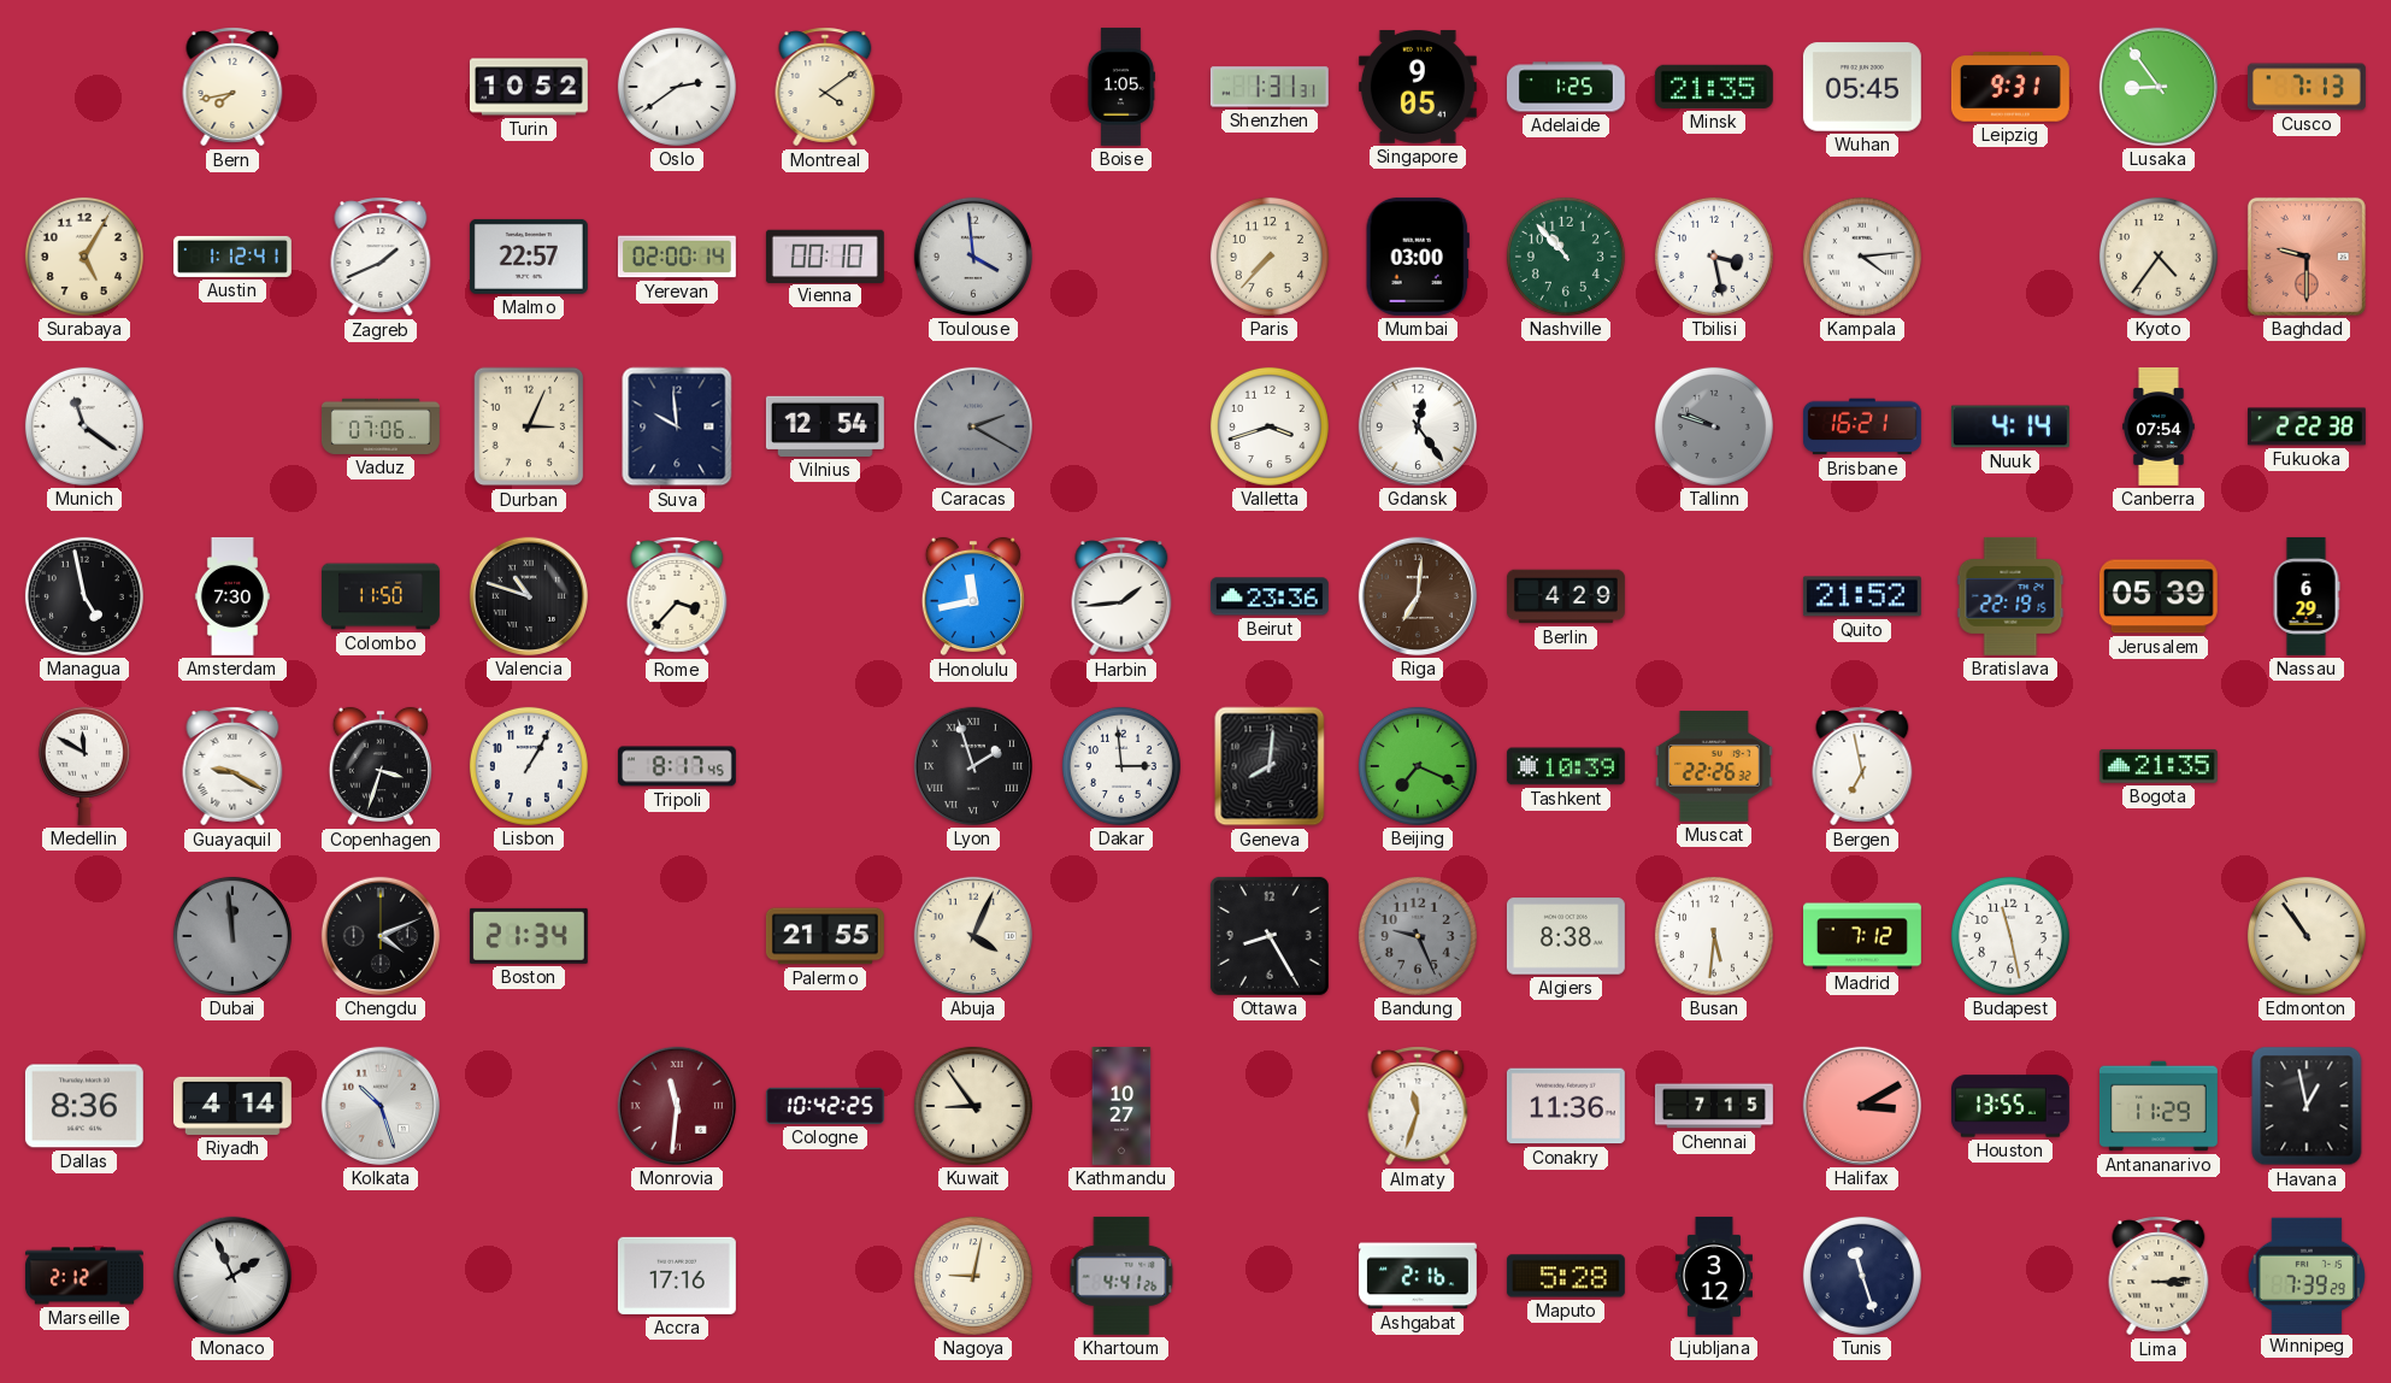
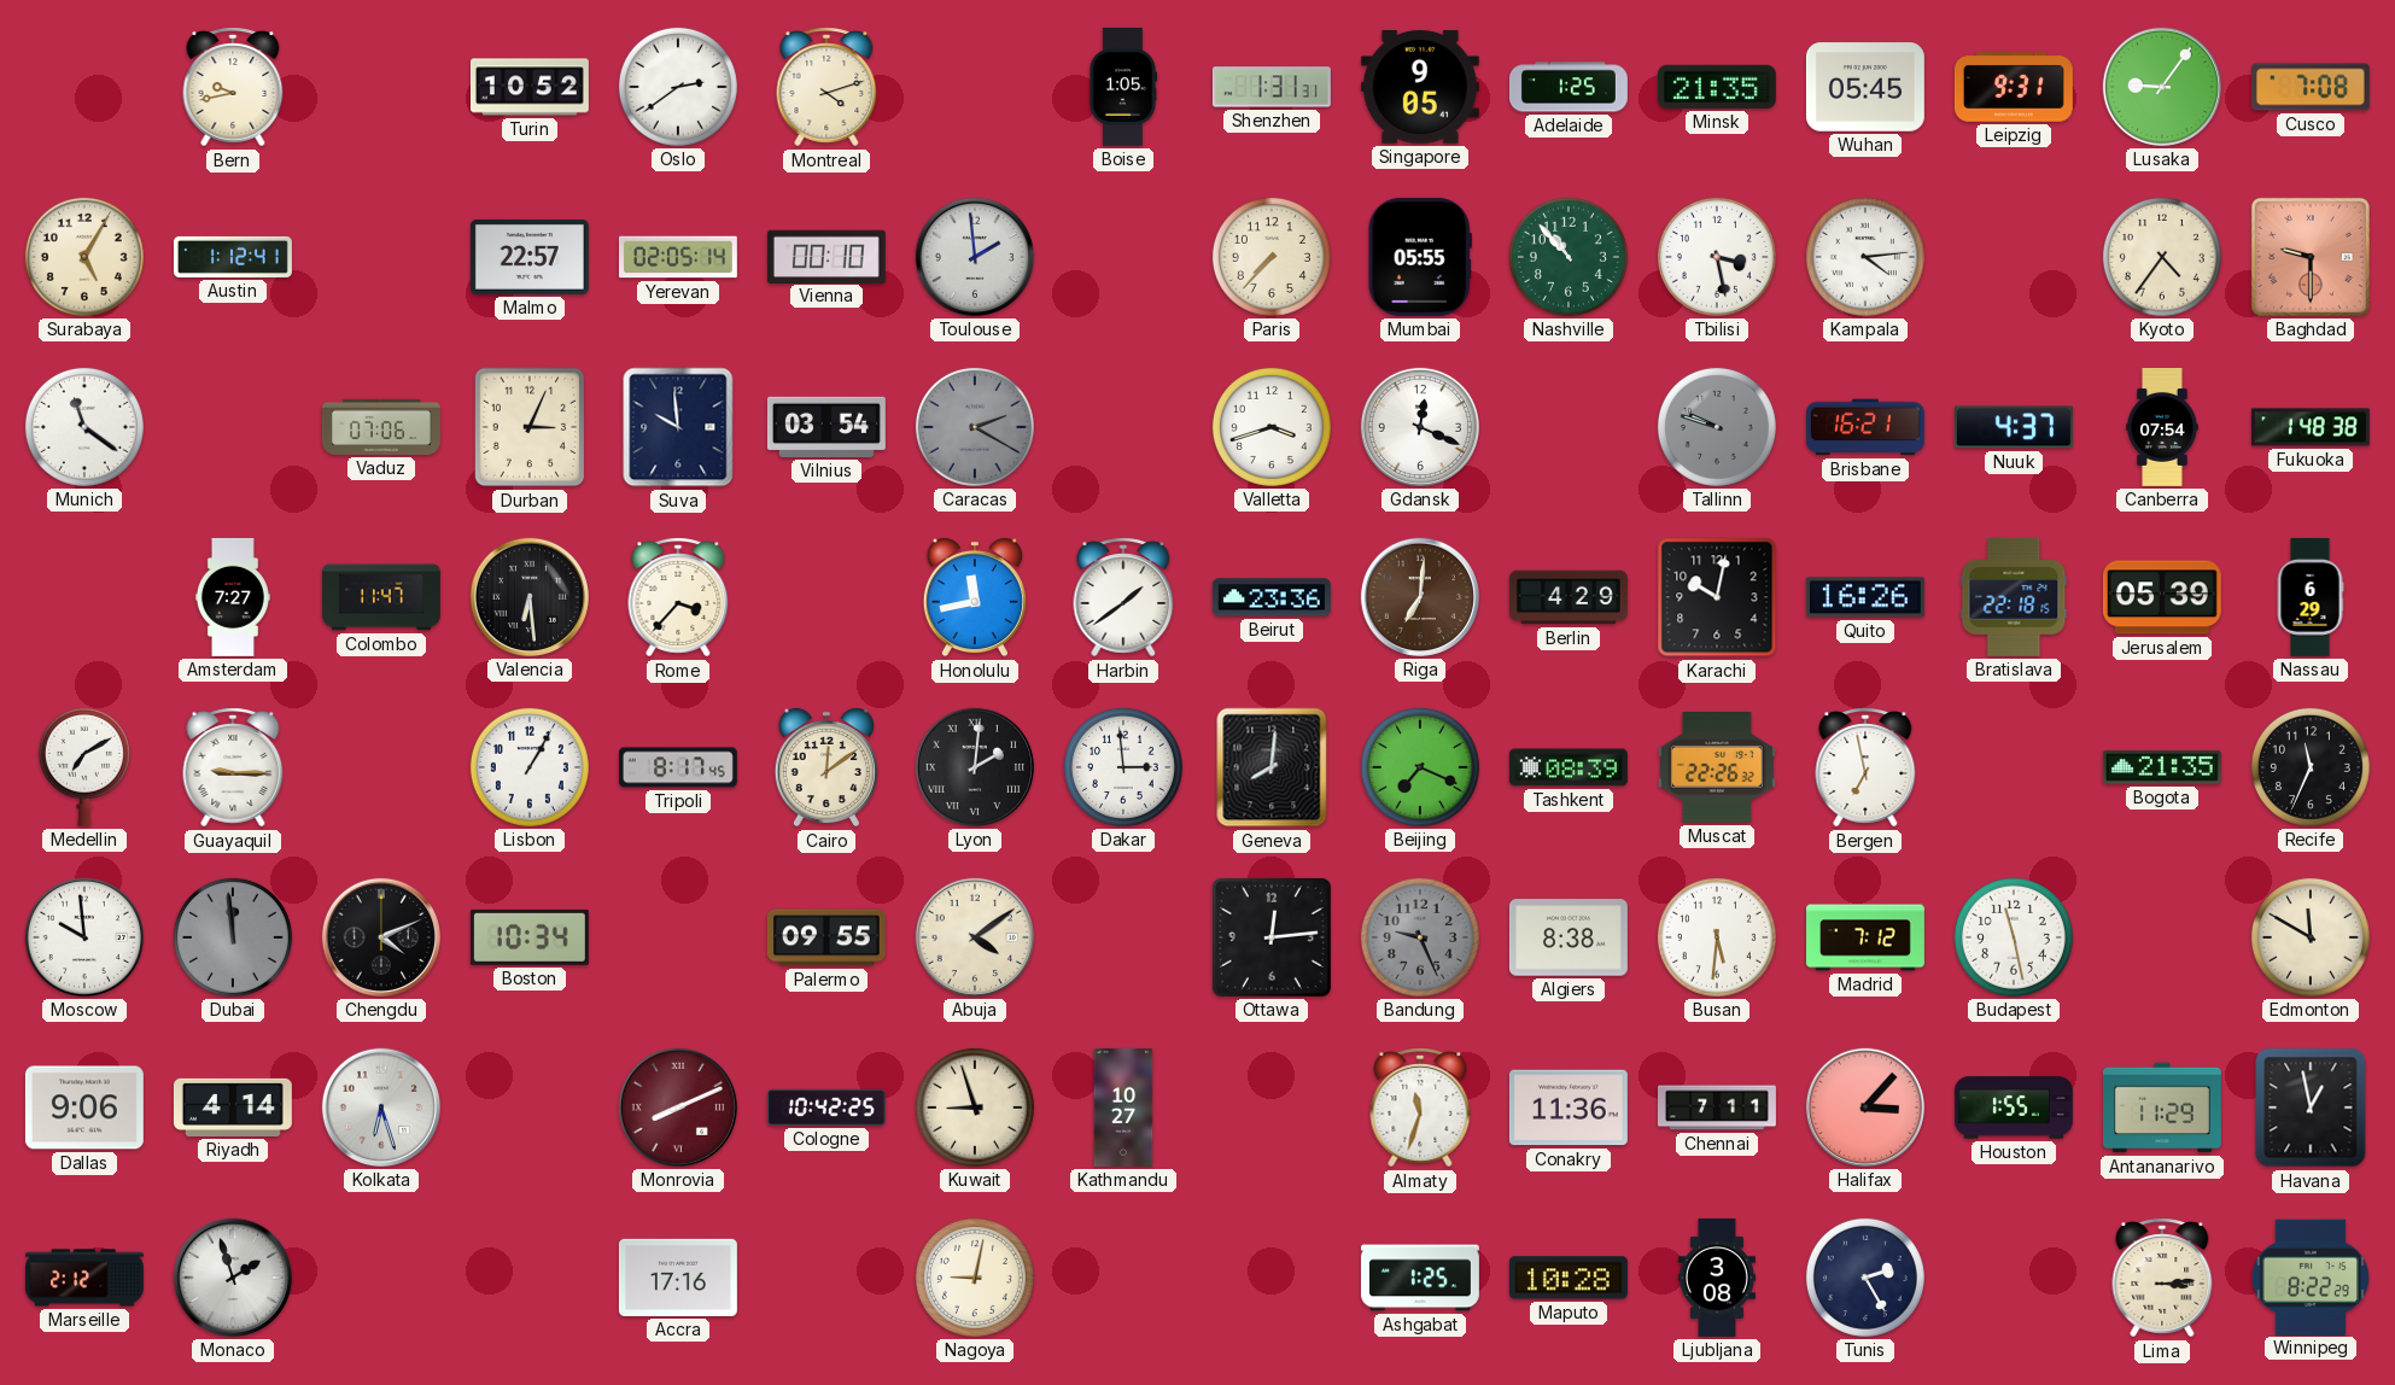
Bern: 7:43 -> 9:43
Montreal: 4:09 -> 4:12
Lusaka: 8:54 -> 9:06
Cusco: 7:13 -> 7:08
Zagreb: 1:41 -> none
Yerevan: 02:00 -> 02:05
Toulouse: 3:59 -> 1:59
Mumbai: 03:00 -> 05:55
Vilnius: 12:54 -> 03:54
Gdansk: 12:24 -> 12:19
Nuuk: 4:14 -> 4:37
Fukuoka: 2:22 -> 1:48
Managua: 4:58 -> none
Amsterdam: 7:30 -> 7:27
Colombo: 11:50 -> 11:47
Valencia: 10:48 -> 6:29
Harbin: 1:44 -> 1:39
Karachi: none -> 10:02
Quito: 21:52 -> 16:26
Bratislava: 22:19 -> 22:18
Medellin: 11:50 -> 7:10
Guayaquil: 9:20 -> 9:15
Copenhagen: 3:33 -> none
Cairo: none -> 12:09
Lyon: 1:57 -> 2:01
Tashkent: 10:39 -> 08:39
Recife: none -> 11:34
Moscow: none -> 9:59
Boston: 21:34 -> 10:34
Palermo: 21:55 -> 09:55
Abuja: 4:04 -> 4:09
Ottawa: 8:25 -> 12:14
Edmonton: 10:54 -> 11:50
Dallas: 8:36 -> 9:06
Kolkata: 10:27 -> 6:27
Monrovia: 11:31 -> 8:11
Kuwait: 8:54 -> 8:57
Chennai: 7:15 -> 7:11
Halifax: 3:10 -> 3:07
Houston: 13:55 -> 1:55
Monaco: 1:56 -> 1:57
Khartoum: 4:41 -> none
Ashgabat: 2:16 -> 1:25
Maputo: 5:28 -> 10:28
Ljubljana: 3:12 -> 3:08
Tunis: 11:27 -> 2:25
Winnipeg: 7:39 -> 8:22
